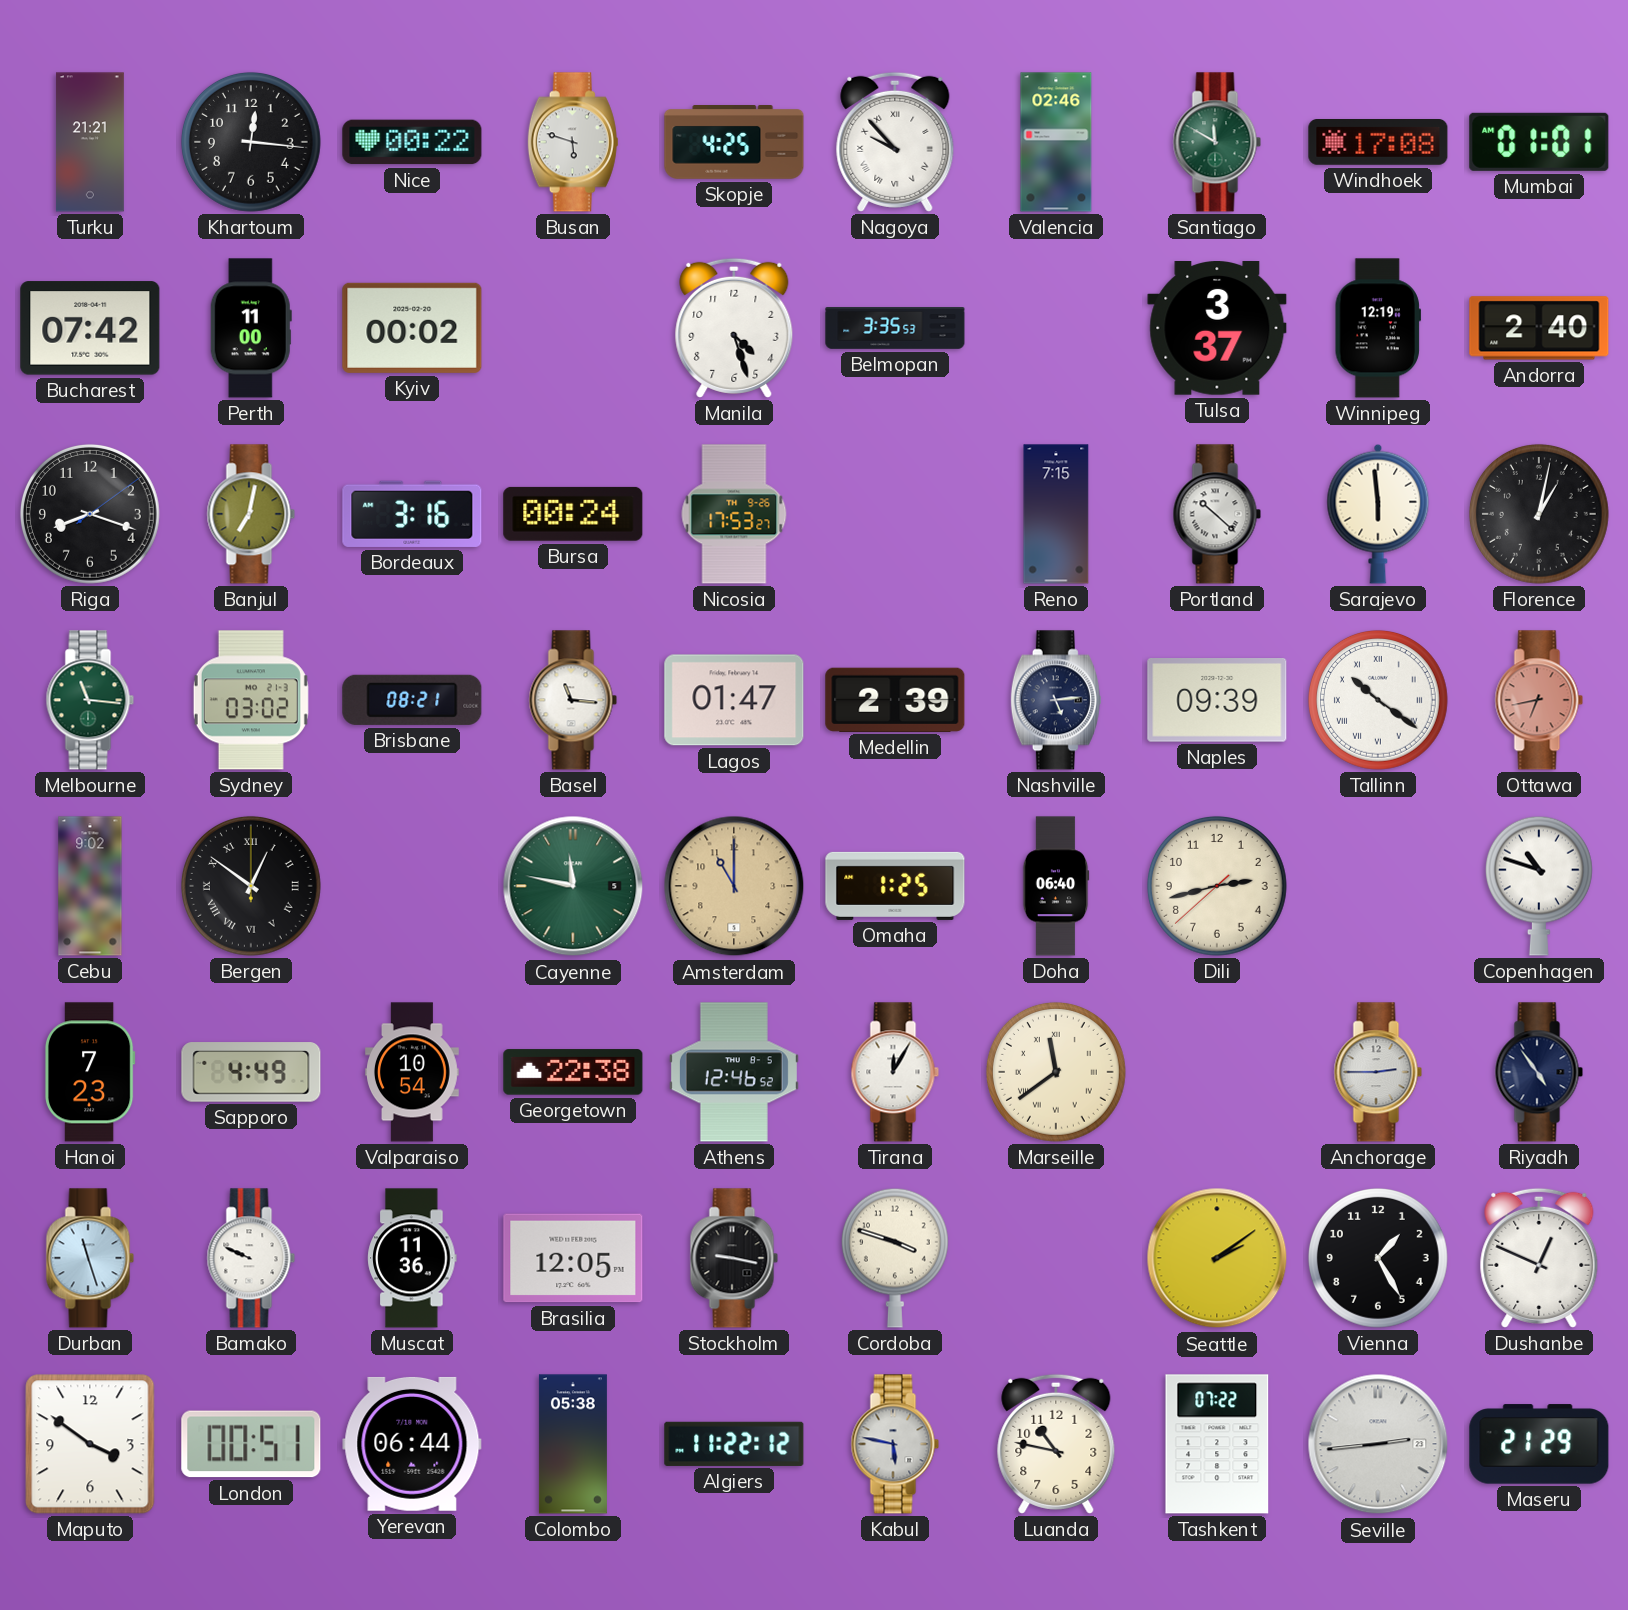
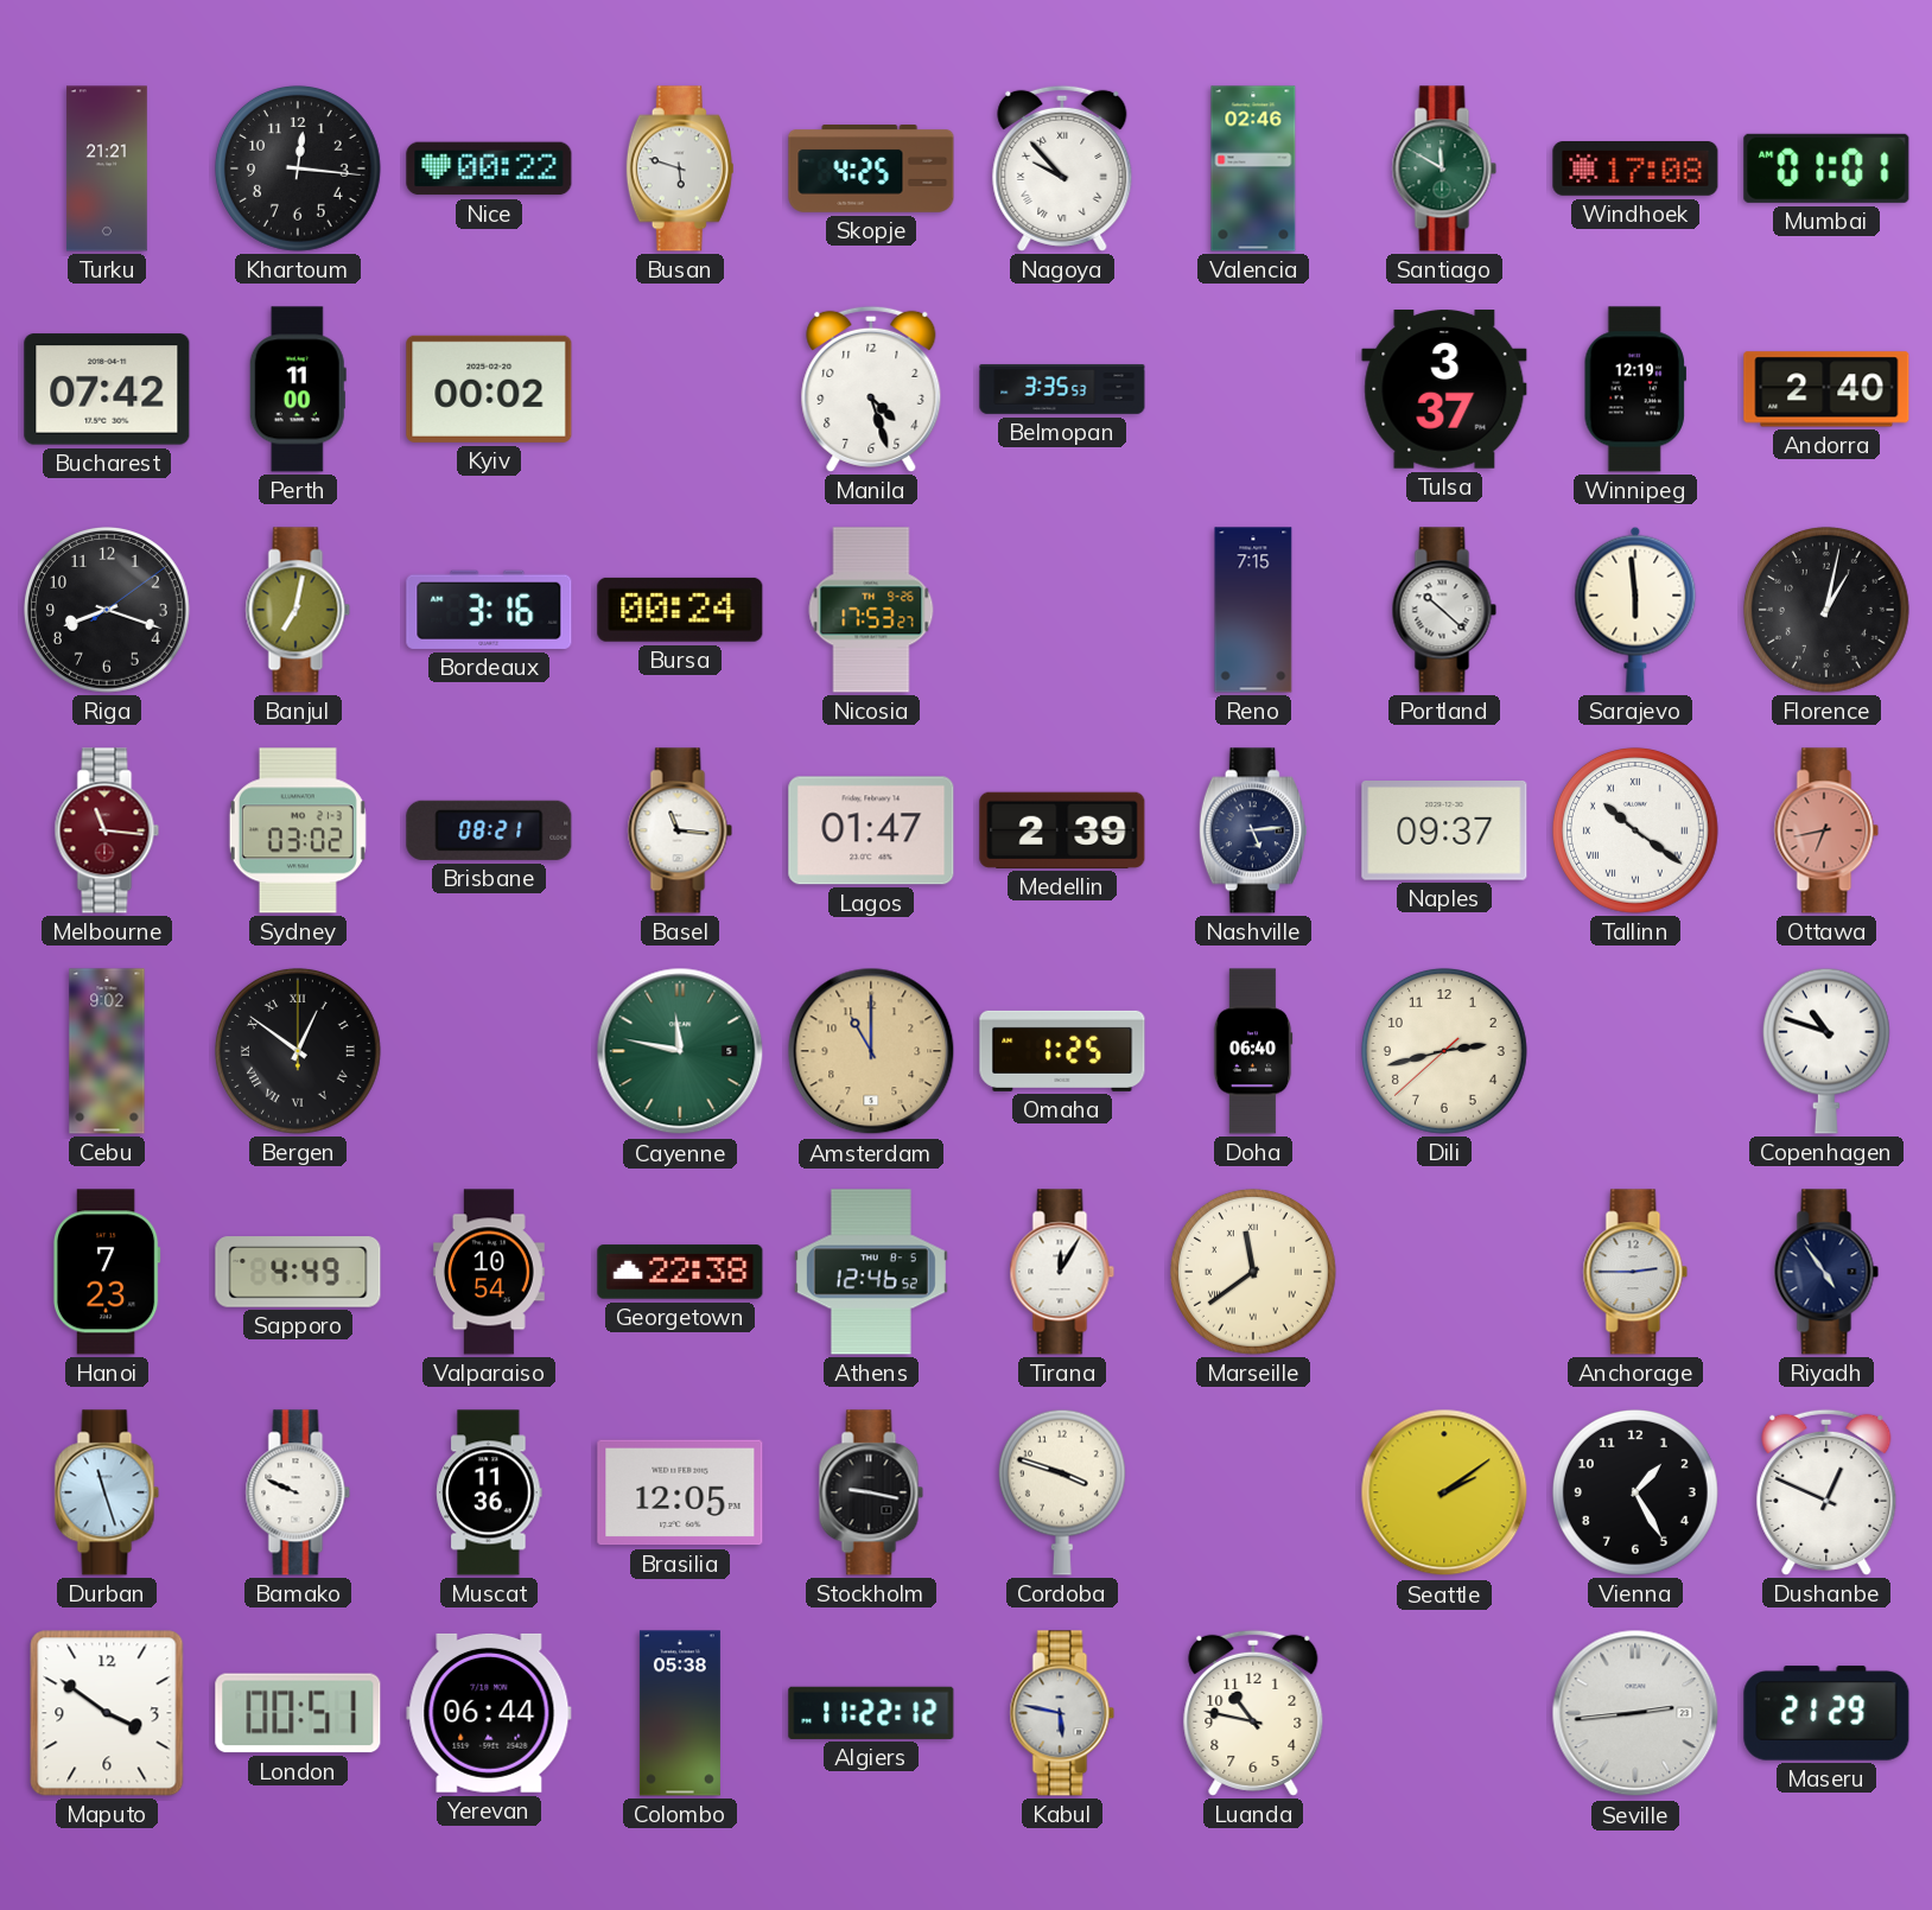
Melbourne dial: green -> burgundy
Naples: 09:39 -> 09:37
Tashkent: 07:22 -> none
